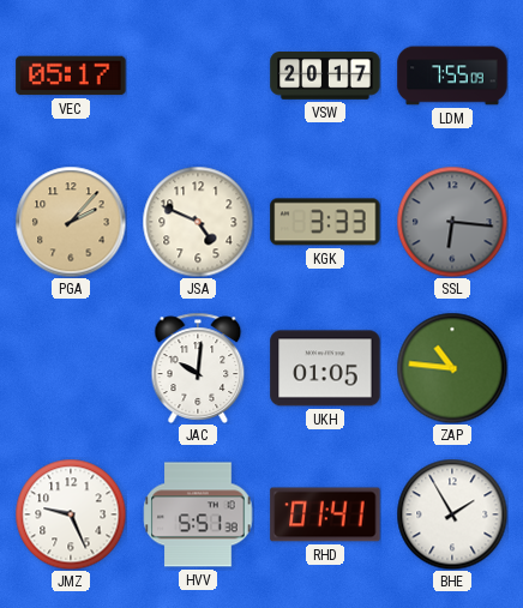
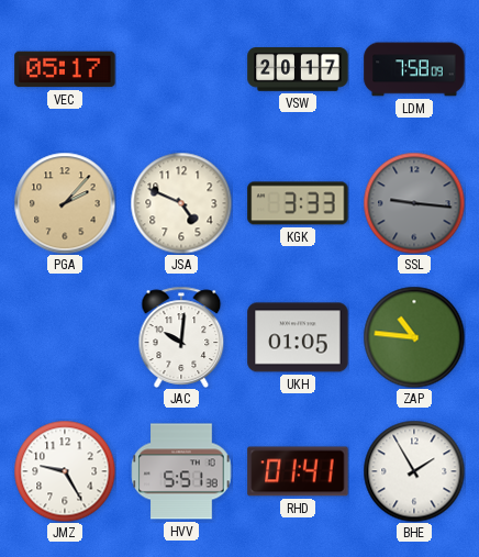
LDM: 7:55 -> 7:58
SSL: 6:16 -> 9:16
JMZ: 9:26 -> 9:25
